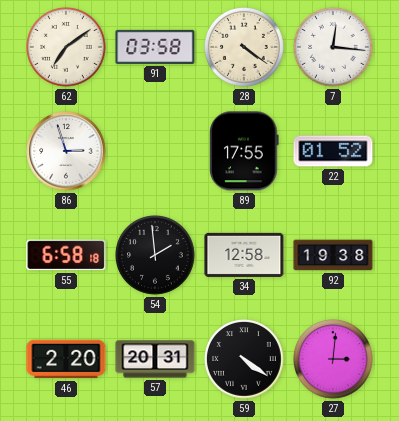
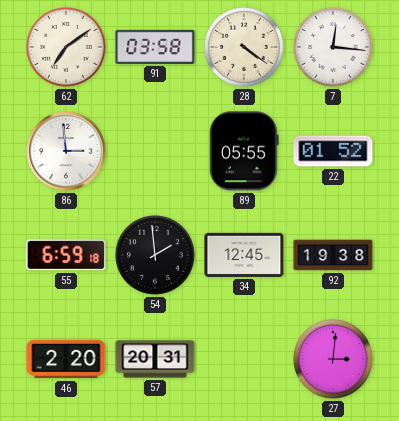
86: 2:57 -> 2:59
89: 17:55 -> 05:55
55: 6:58 -> 6:59
34: 12:58 -> 12:45
59: 4:21 -> none
